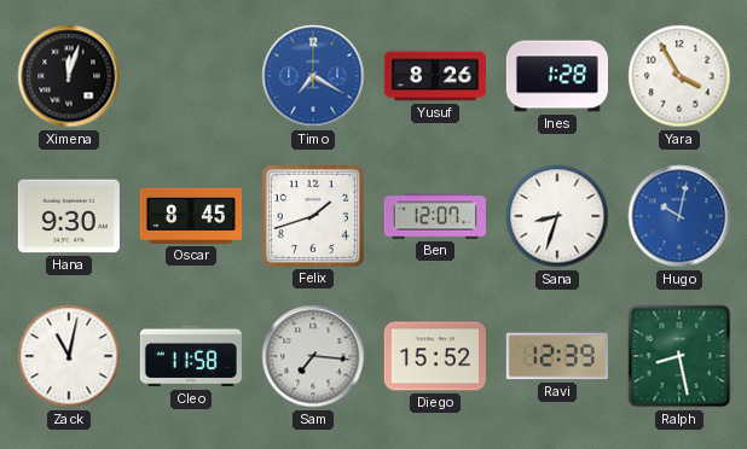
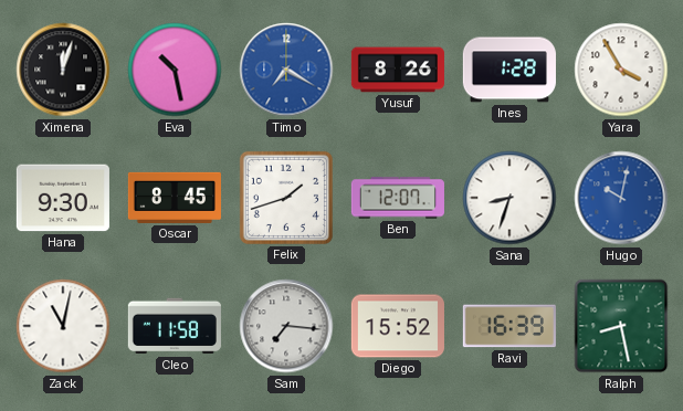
Eva: none -> 10:28
Ravi: 12:39 -> 16:39
